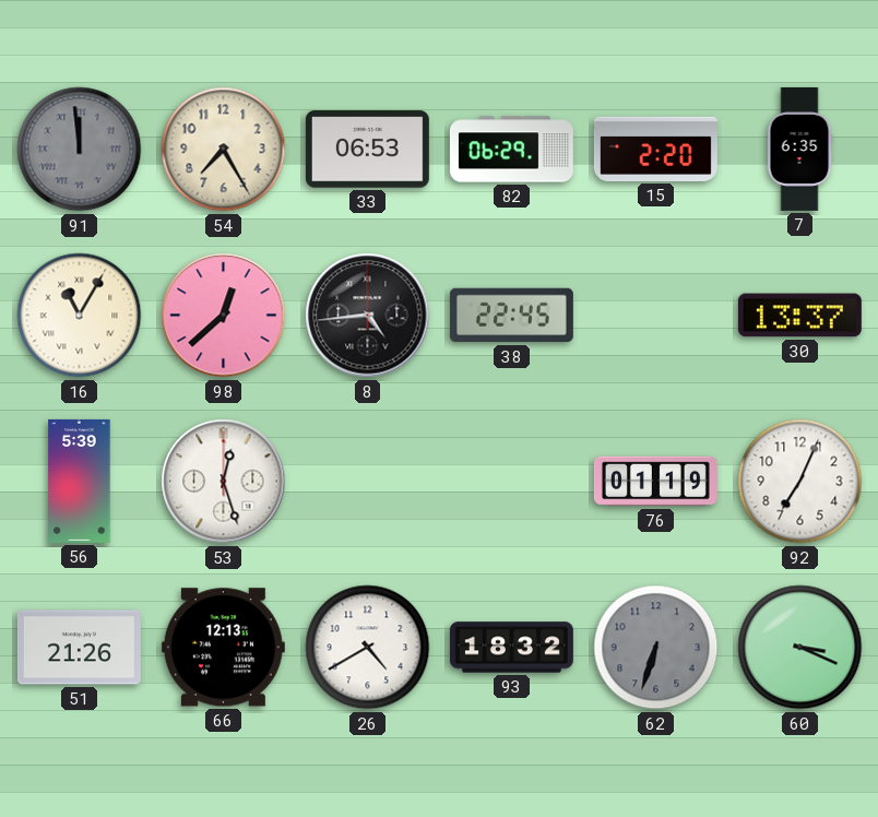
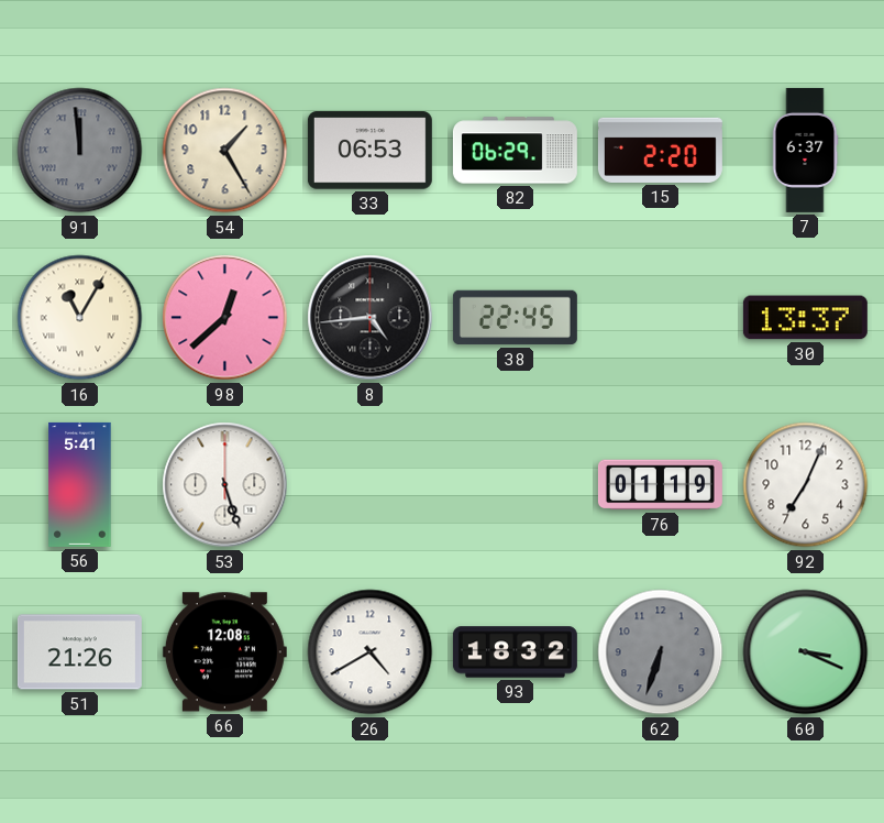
54: 7:25 -> 1:25
7: 6:35 -> 6:37
56: 5:39 -> 5:41
53: 12:27 -> 5:27
66: 12:13 -> 12:08
